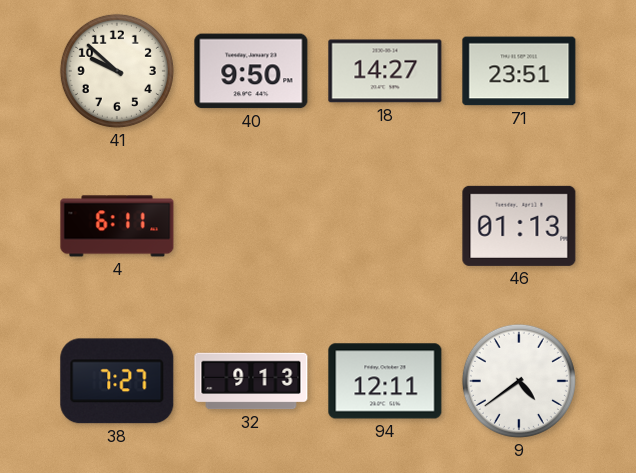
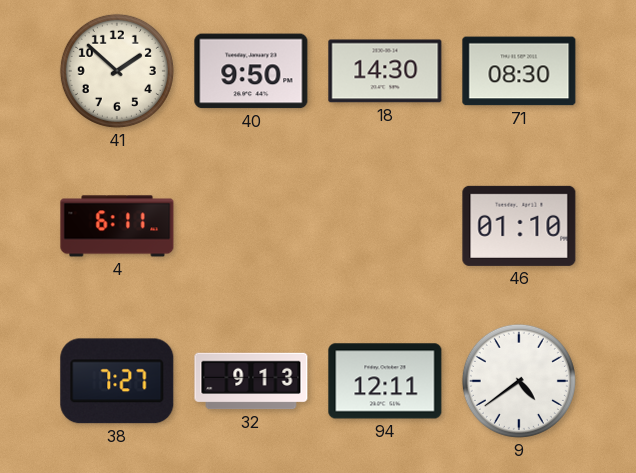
41: 9:52 -> 1:52
18: 14:27 -> 14:30
71: 23:51 -> 08:30
46: 01:13 -> 01:10
